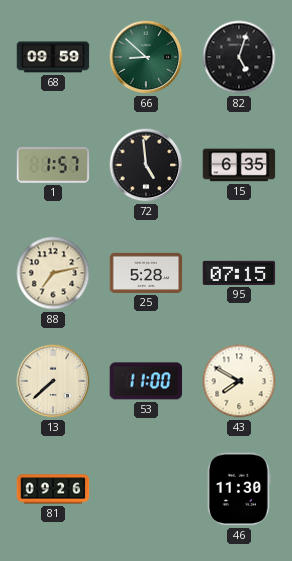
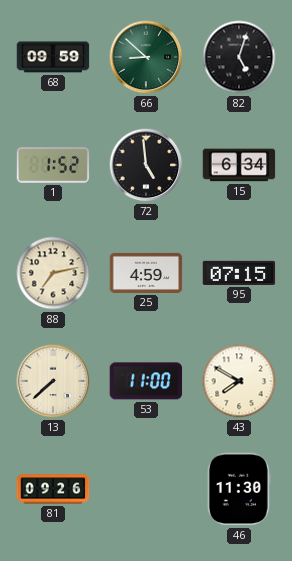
1: 1:57 -> 1:52
15: 6:35 -> 6:34
25: 5:28 -> 4:59
